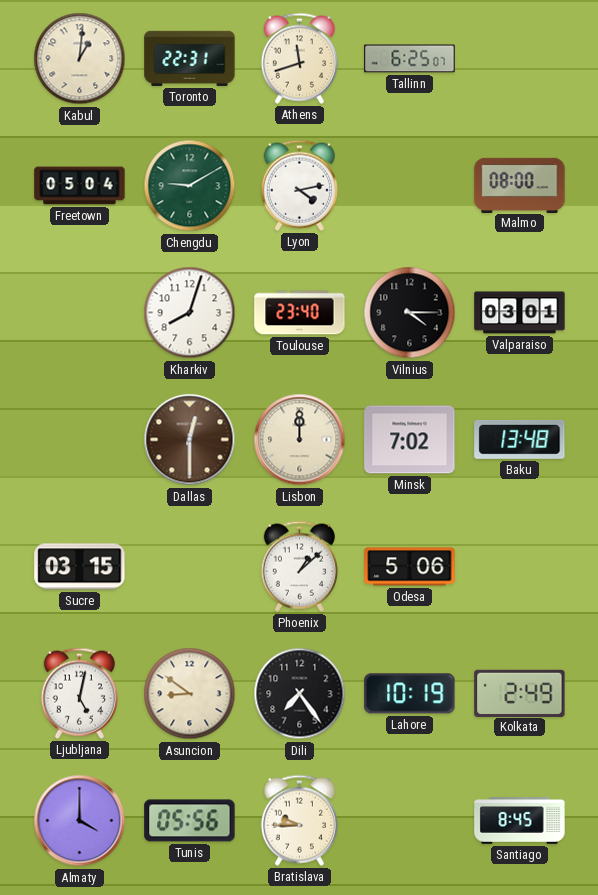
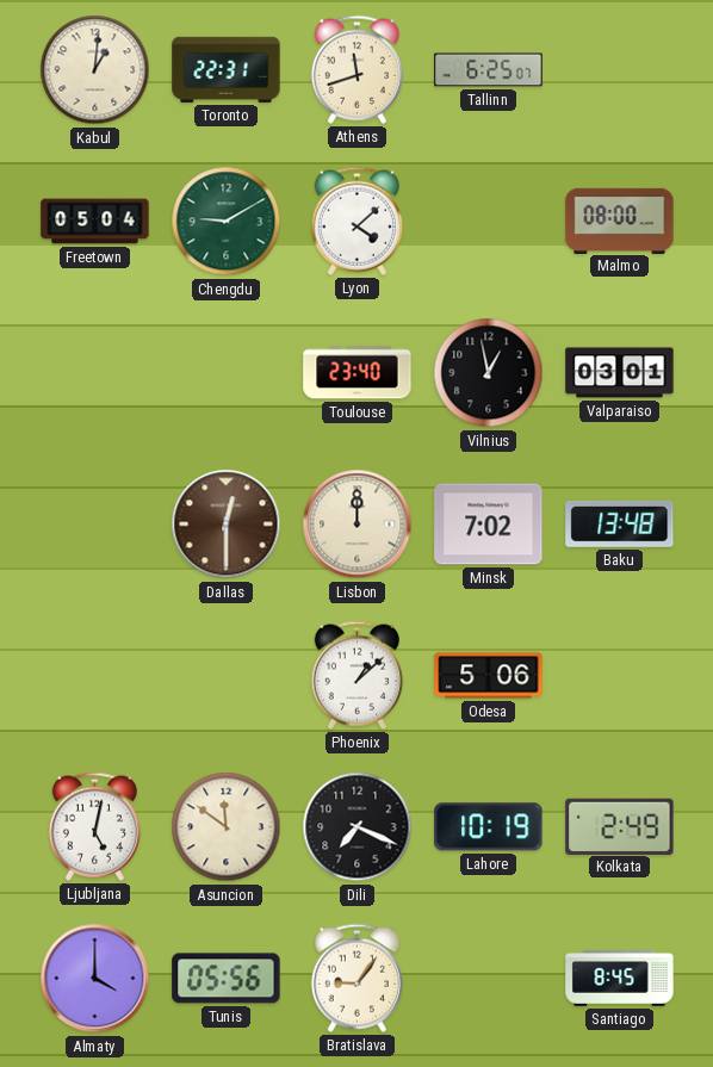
Lyon: 4:13 -> 4:08
Kharkiv: 8:03 -> none
Vilnius: 4:15 -> 12:58
Sucre: 03:15 -> none
Asuncion: 8:51 -> 11:51
Dili: 7:24 -> 7:19
Bratislava: 9:45 -> 9:06
